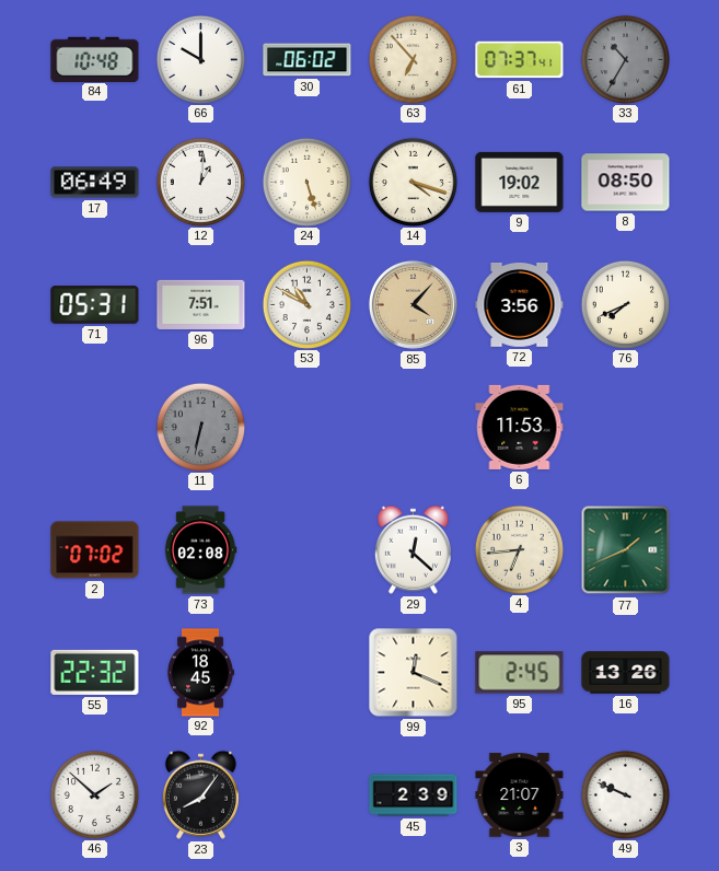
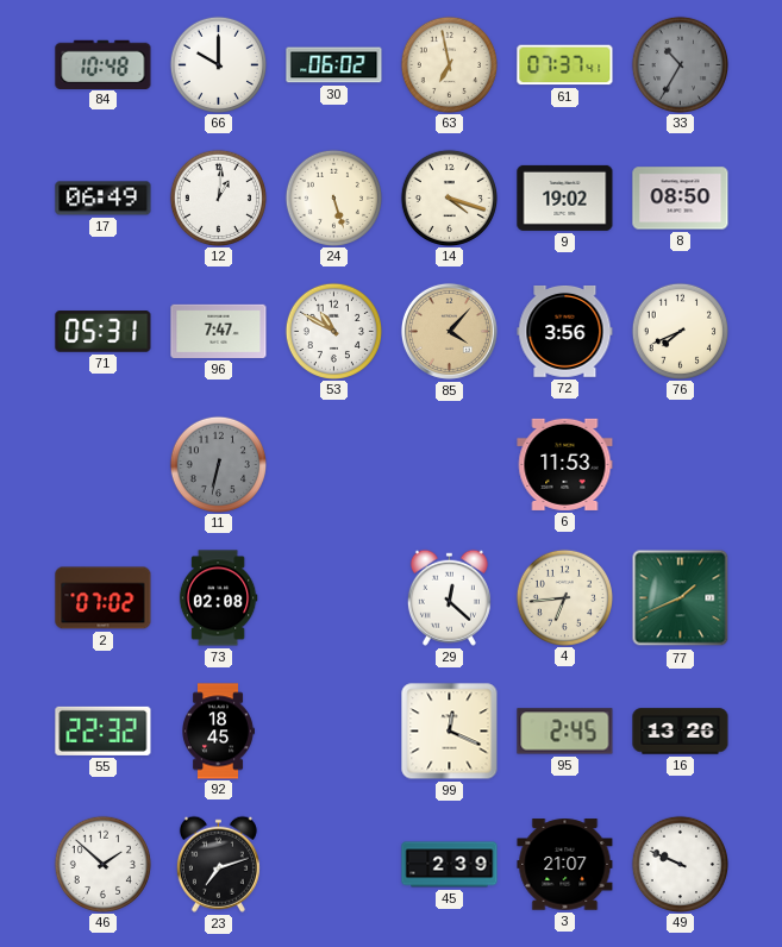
63: 6:53 -> 6:58
96: 7:51 -> 7:47
23: 8:06 -> 7:12
